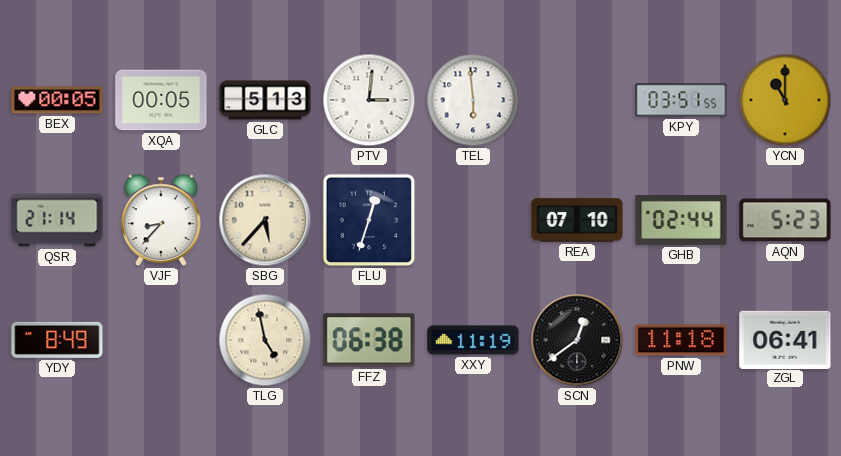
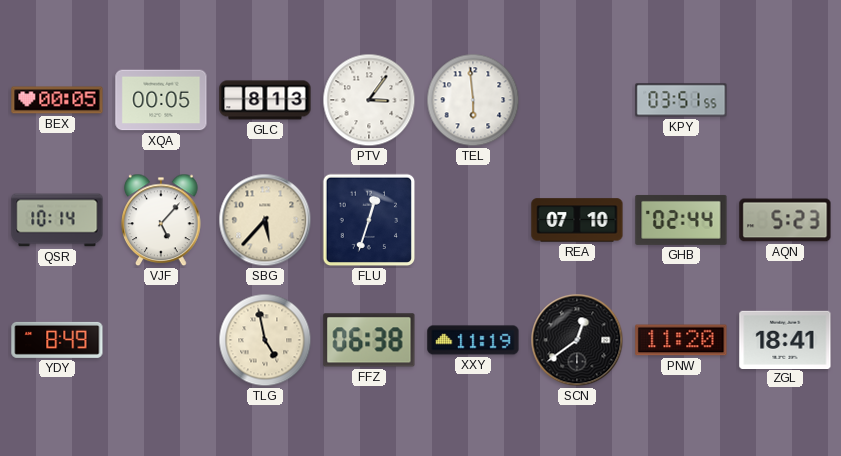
GLC: 5:13 -> 8:13
PTV: 3:01 -> 3:06
YCN: 11:00 -> none
QSR: 21:14 -> 10:14
VJF: 8:37 -> 5:07
PNW: 11:18 -> 11:20
ZGL: 06:41 -> 18:41
